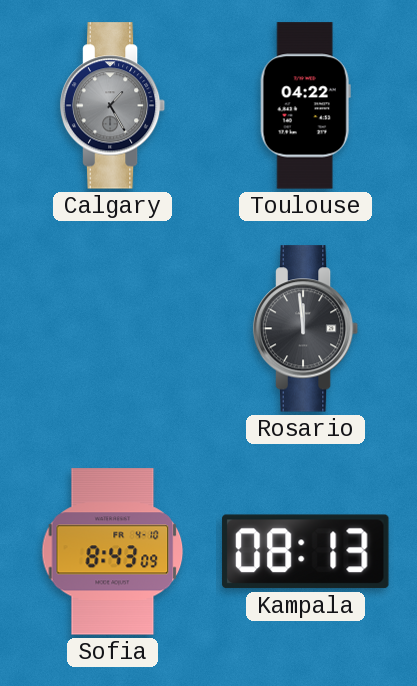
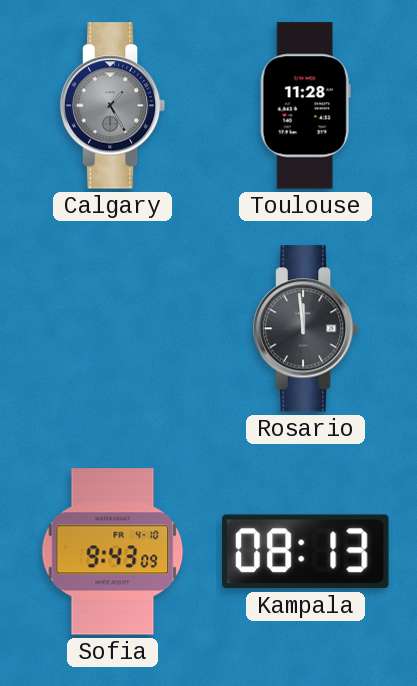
Toulouse: 04:22 -> 11:28
Sofia: 8:43 -> 9:43
